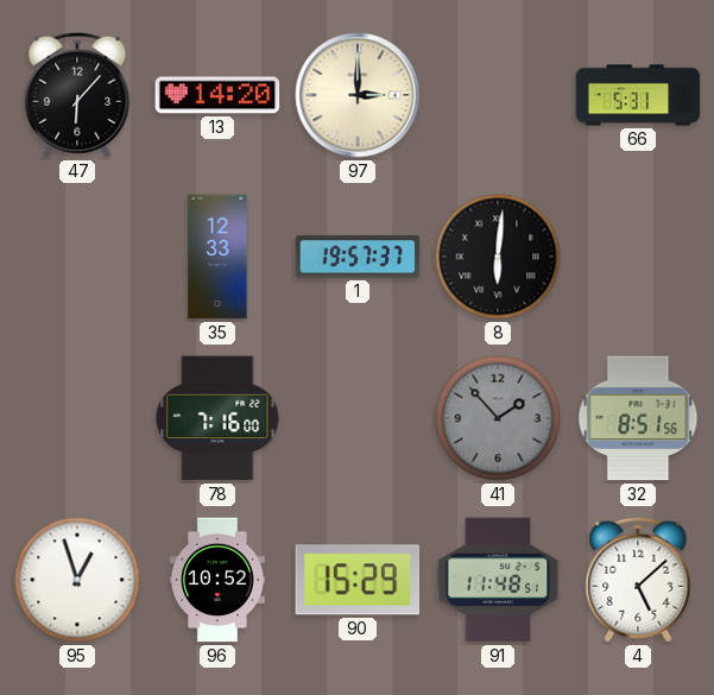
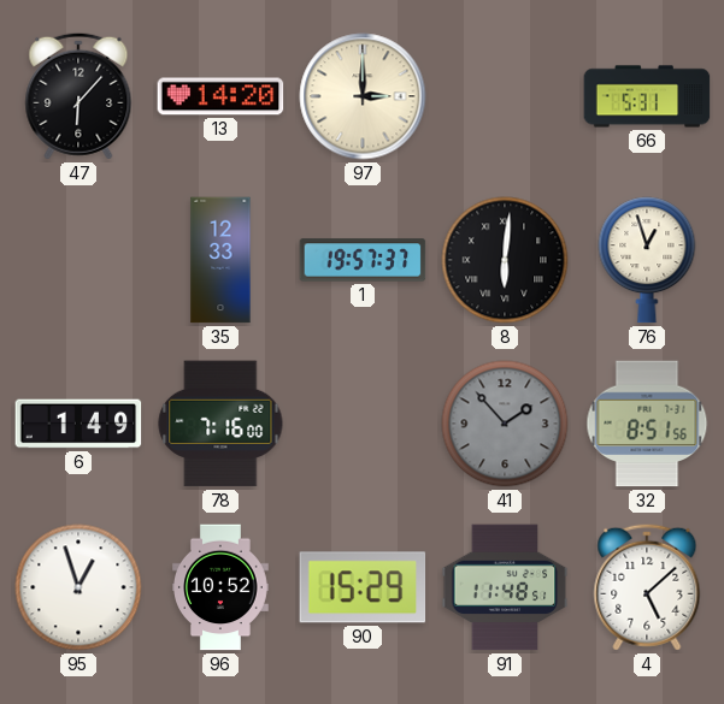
76: none -> 12:57
6: none -> 1:49
